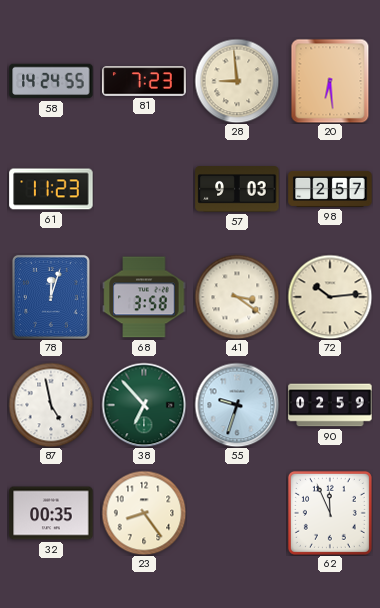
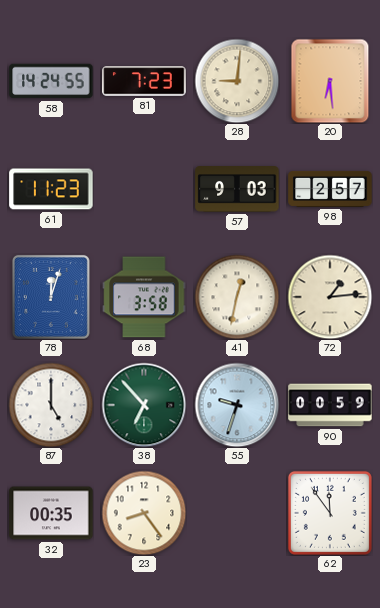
28: 8:59 -> 9:01
41: 3:21 -> 12:32
72: 10:14 -> 1:14
87: 4:58 -> 5:00
90: 02:59 -> 00:59
62: 11:56 -> 11:54
